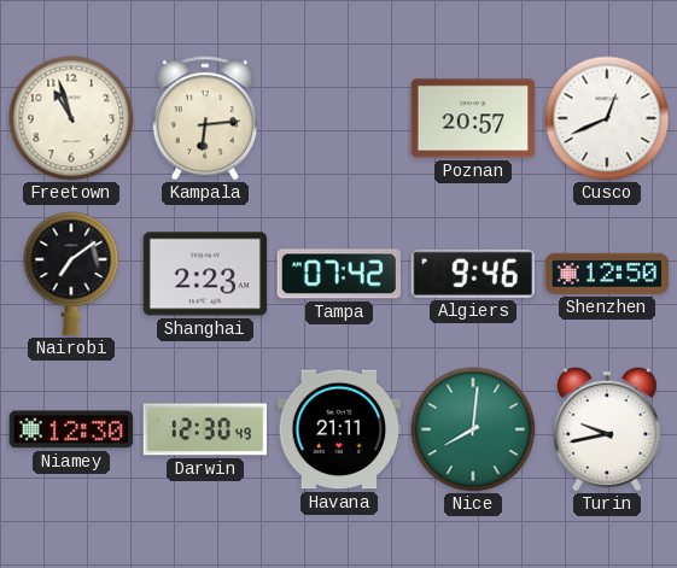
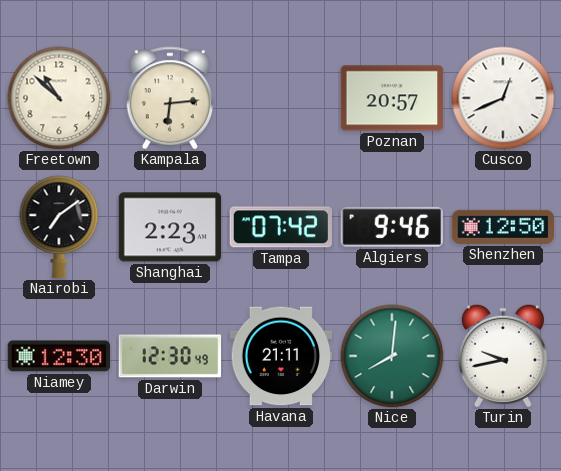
Freetown: 10:57 -> 10:52
